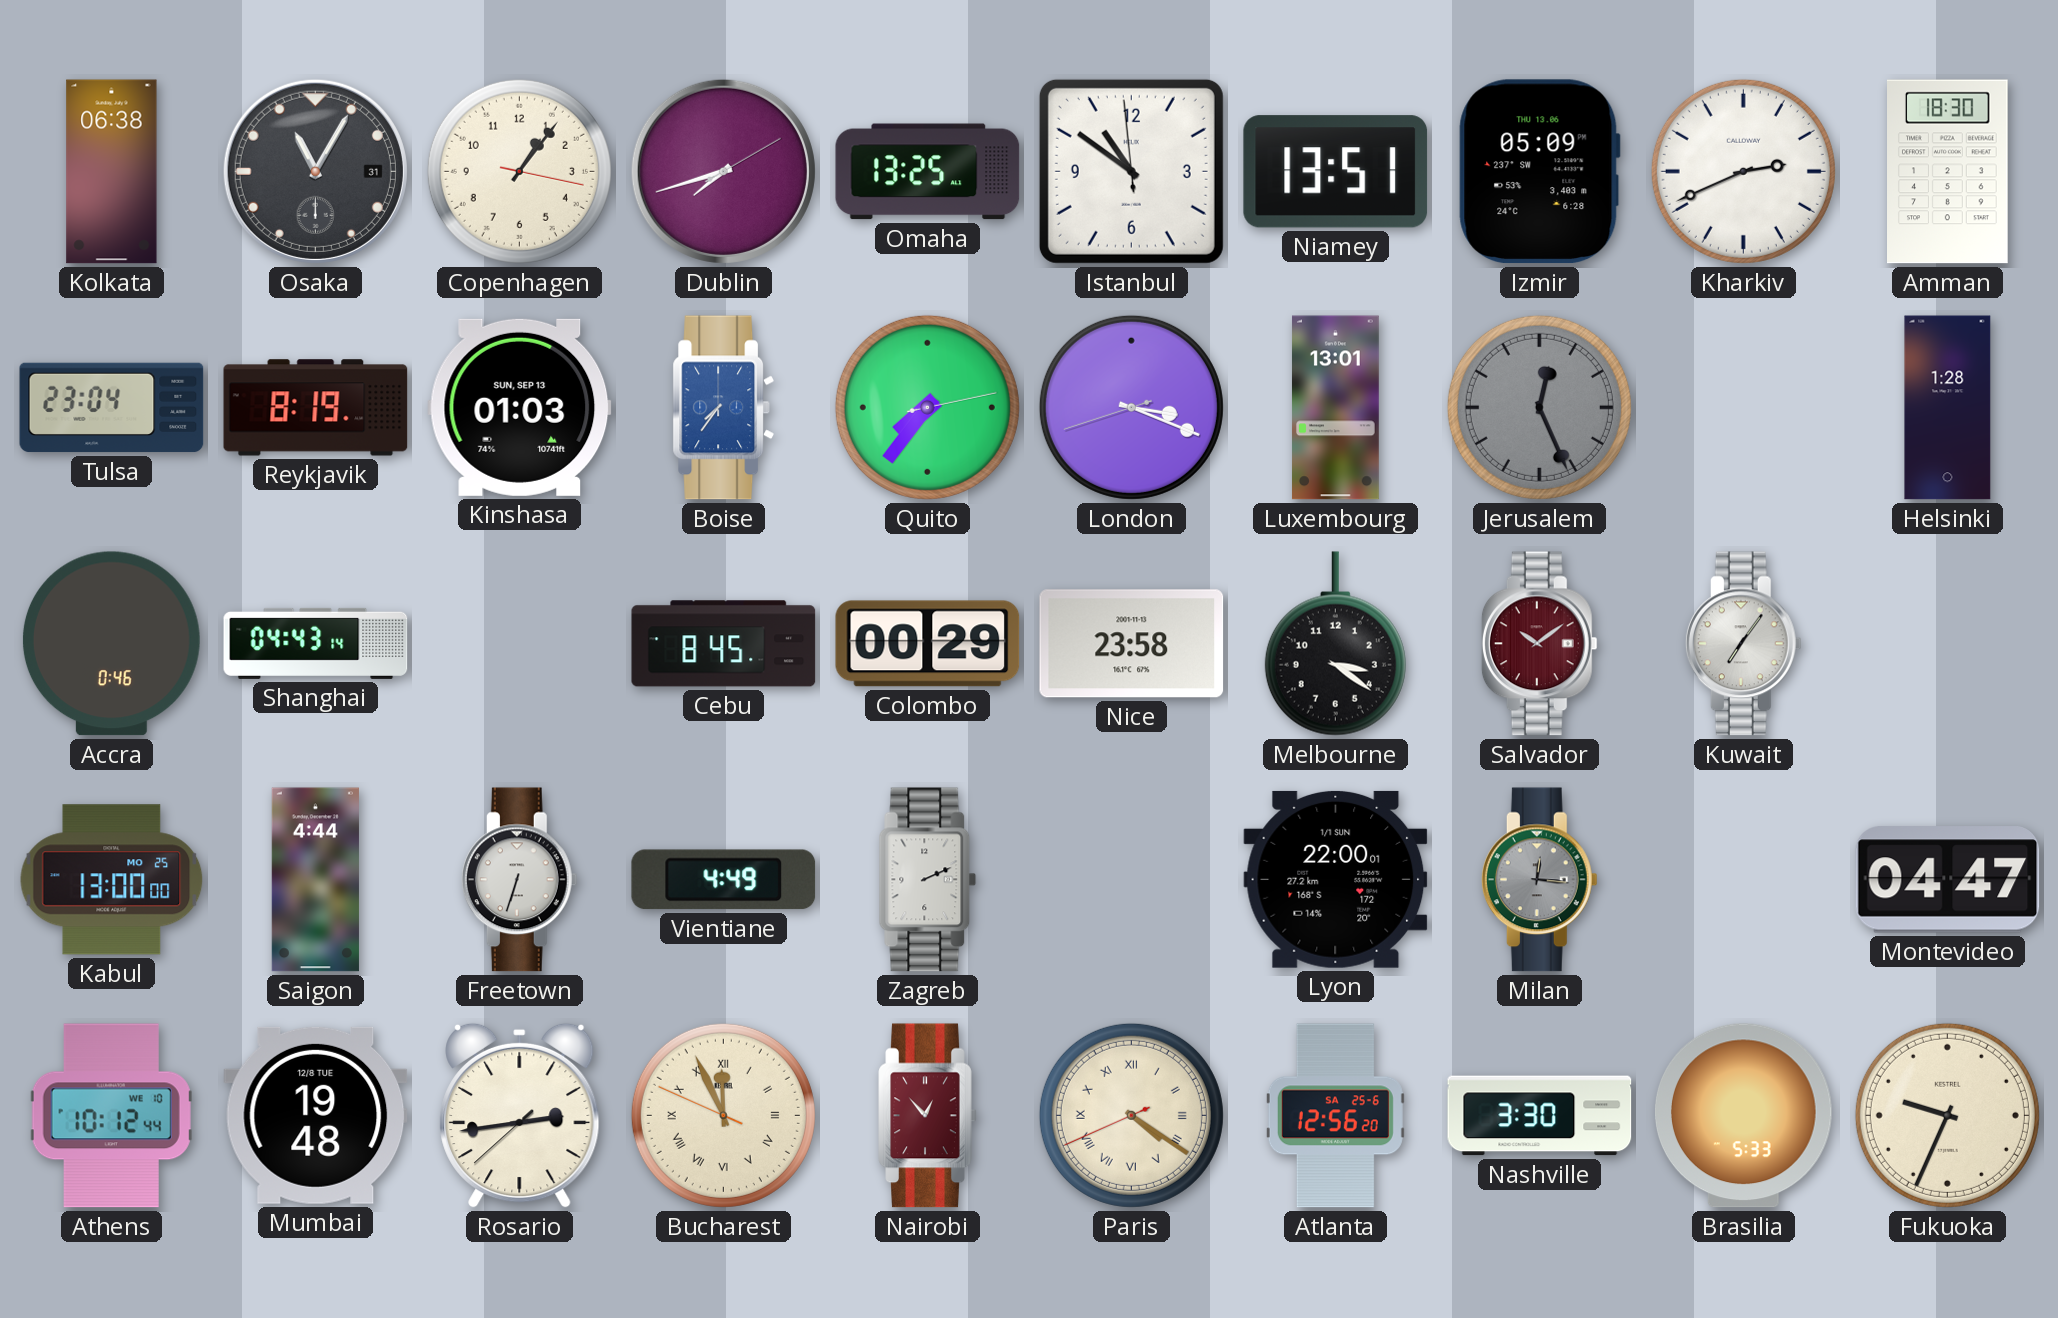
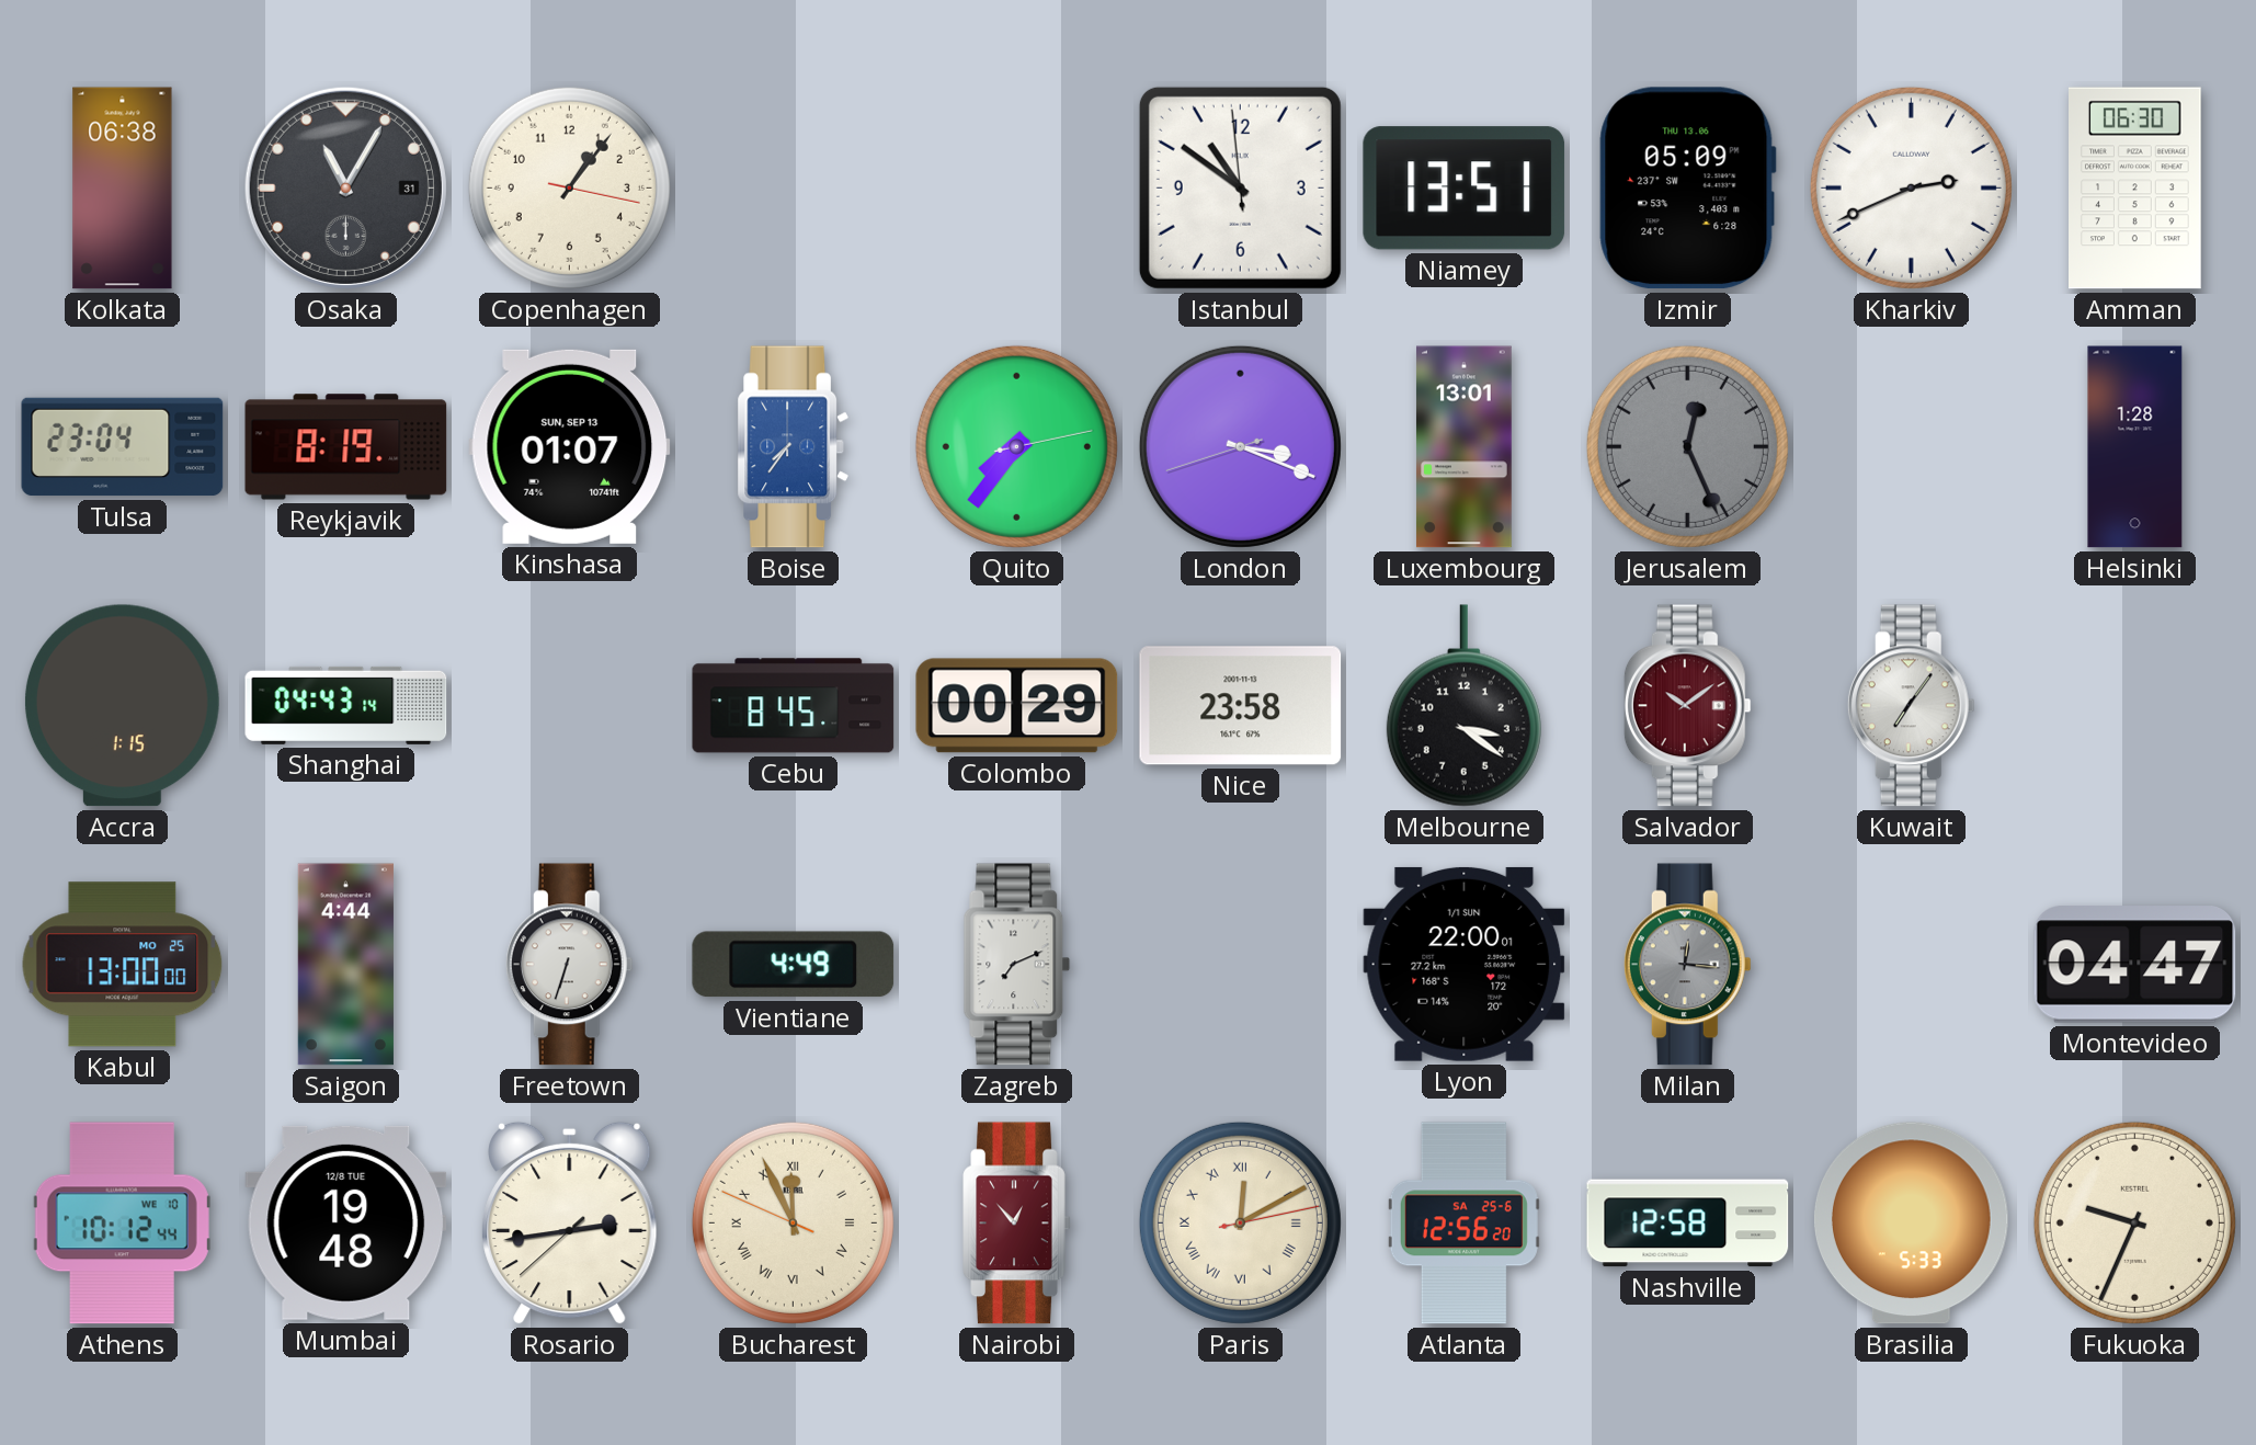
Dublin: 7:42 -> none
Omaha: 13:25 -> none
Amman: 18:30 -> 06:30
Kinshasa: 01:03 -> 01:07
Accra: 0:46 -> 1:15
Zagreb: 2:11 -> 7:11
Paris: 4:20 -> 12:10
Nashville: 3:30 -> 12:58
